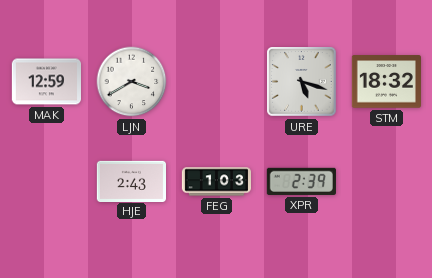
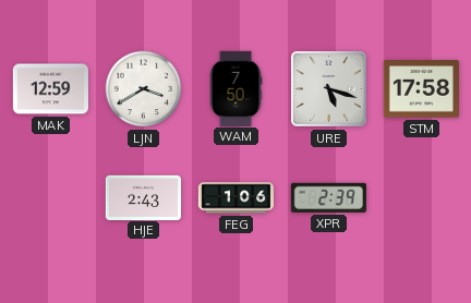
WAM: none -> 7:50
STM: 18:32 -> 17:58
FEG: 1:03 -> 1:06
